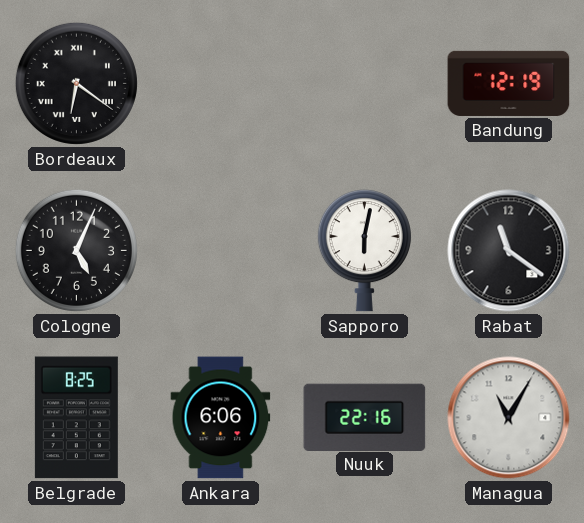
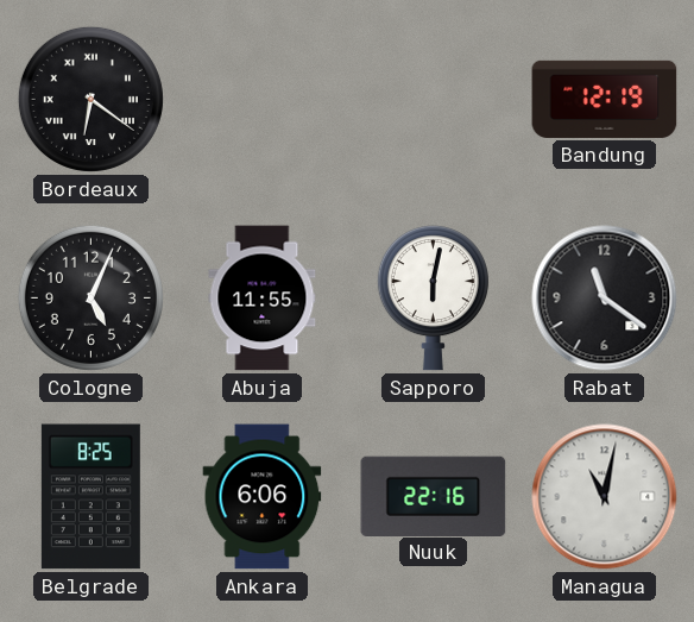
Abuja: none -> 11:55
Managua: 11:05 -> 11:02
